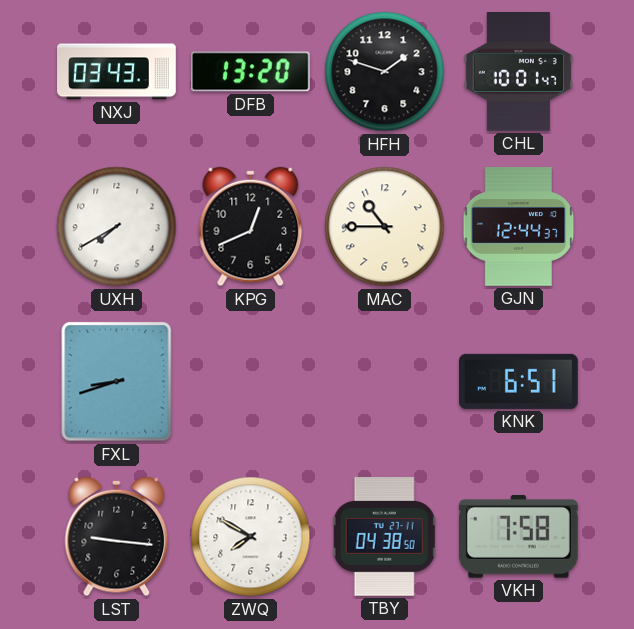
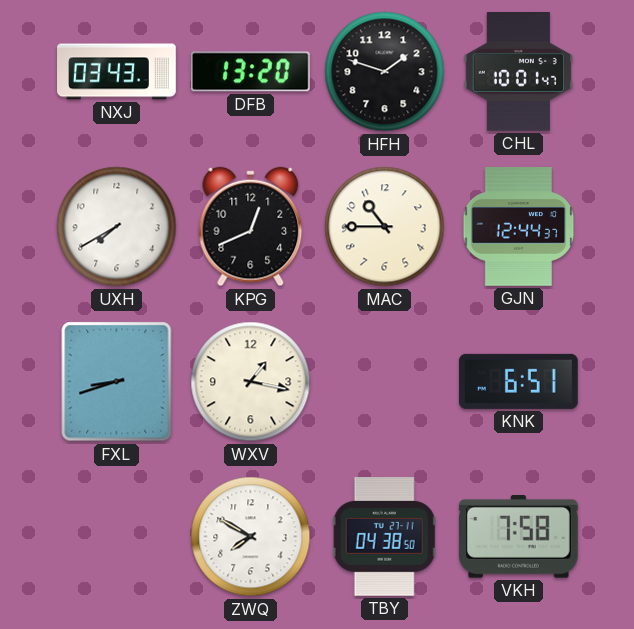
WXV: none -> 1:17
LST: 9:16 -> none
